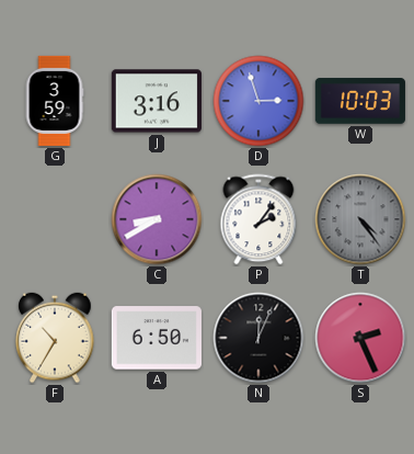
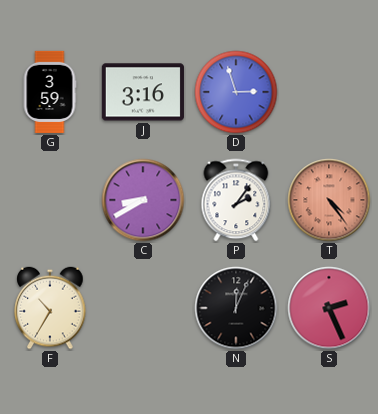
W: 10:03 -> none
T dial: grey -> salmon
A: 6:50 -> none
